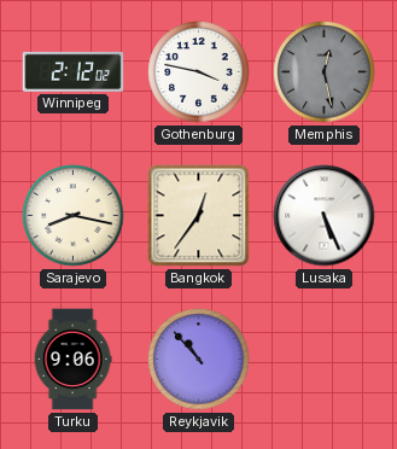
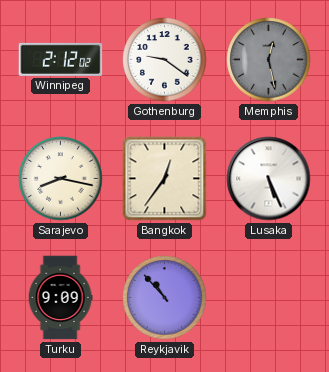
Gothenburg: 3:47 -> 9:21
Turku: 9:06 -> 9:09
